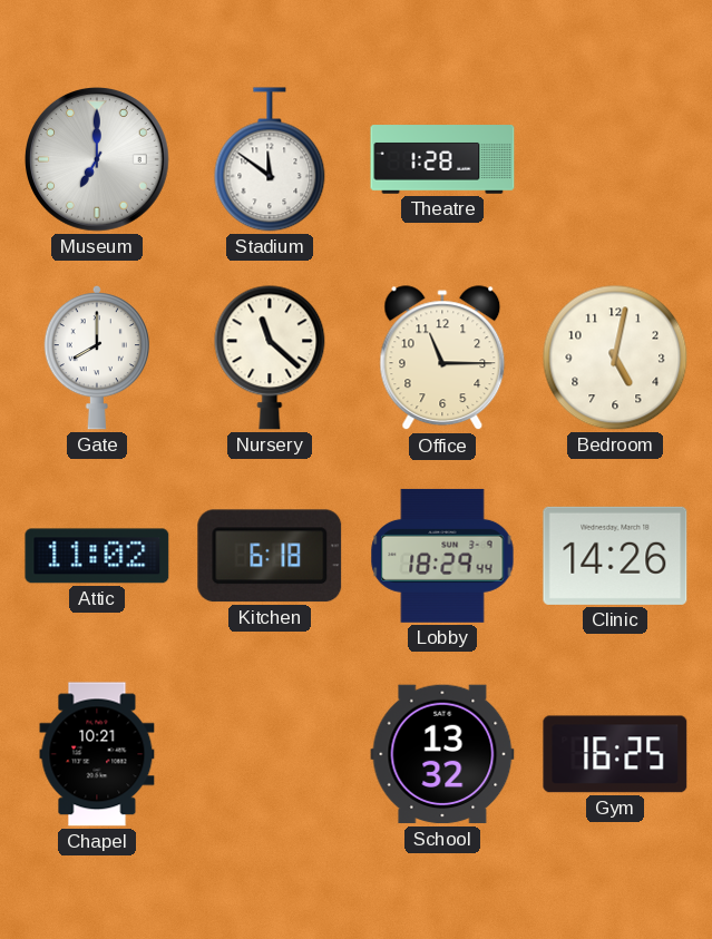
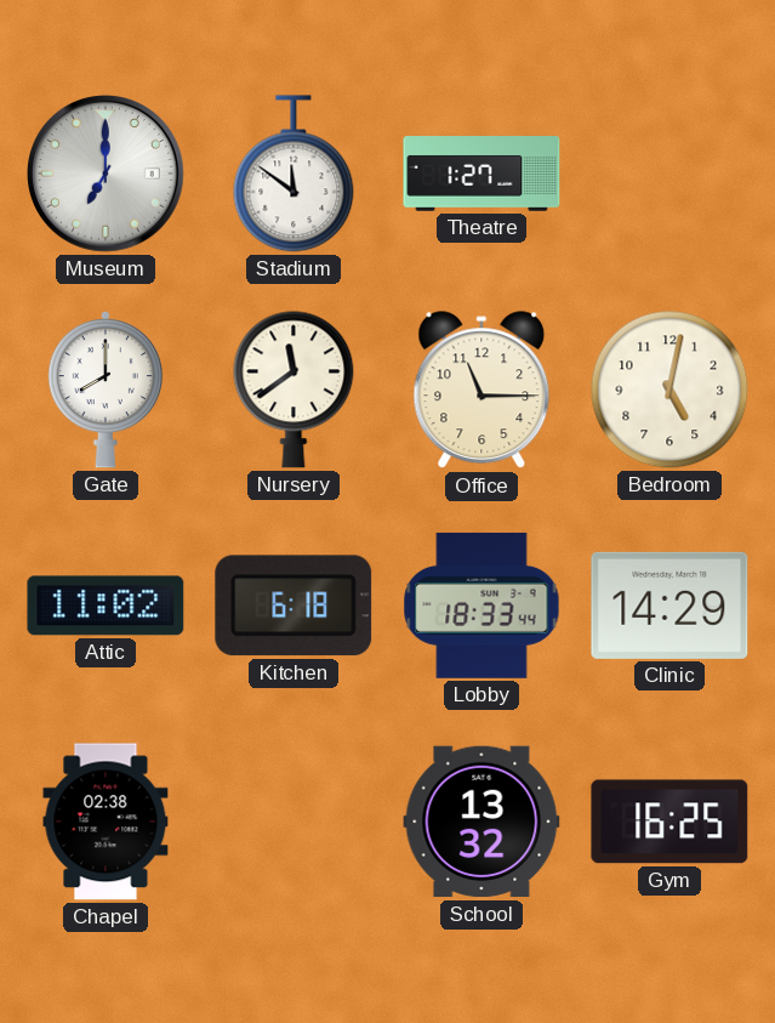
Theatre: 1:28 -> 1:27
Nursery: 11:22 -> 11:39
Lobby: 18:29 -> 18:33
Clinic: 14:26 -> 14:29
Chapel: 10:21 -> 02:38
